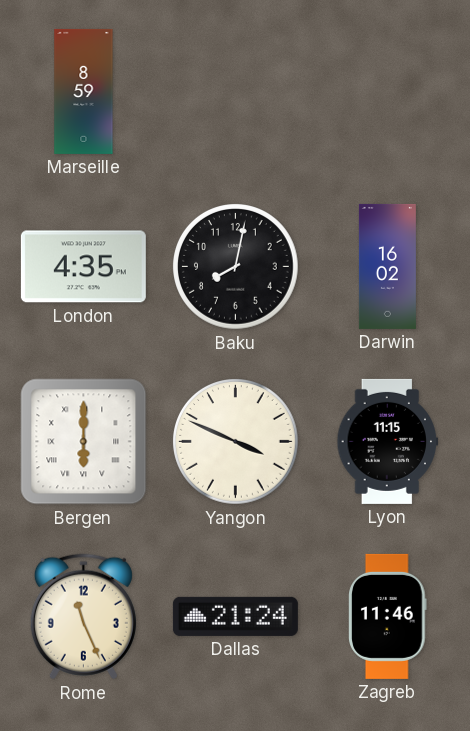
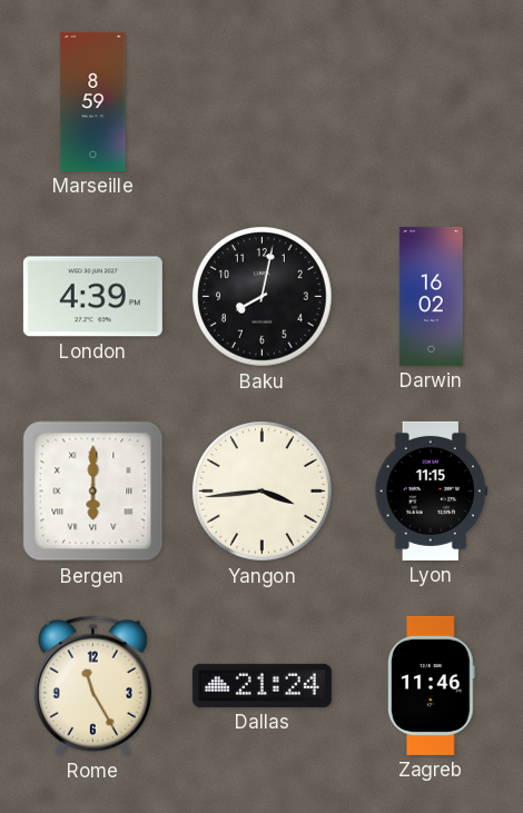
London: 4:35 -> 4:39
Yangon: 3:49 -> 3:44
Rome: 11:26 -> 11:25
